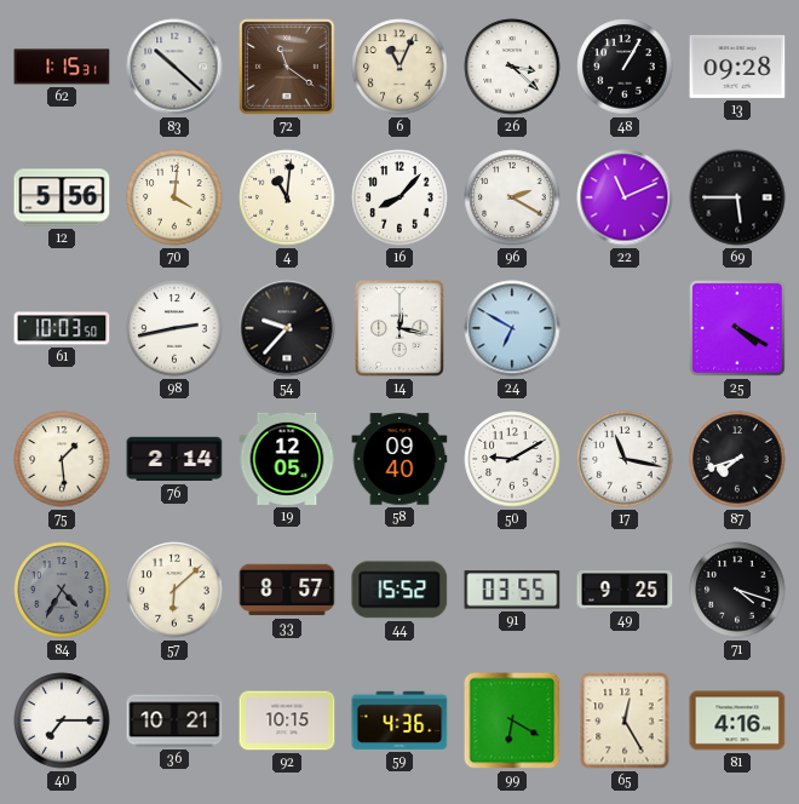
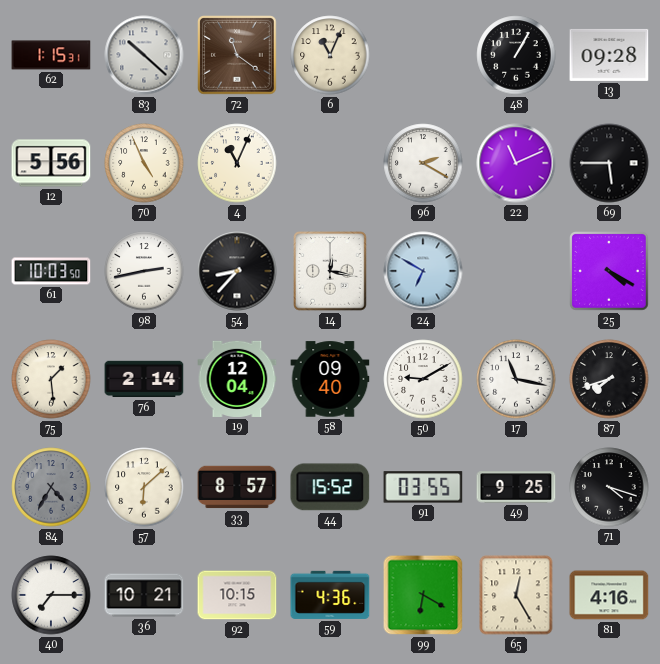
26: 3:22 -> none
70: 4:01 -> 4:56
4: 11:01 -> 11:04
16: 8:07 -> none
54: 9:37 -> 8:37
19: 12:05 -> 12:04
